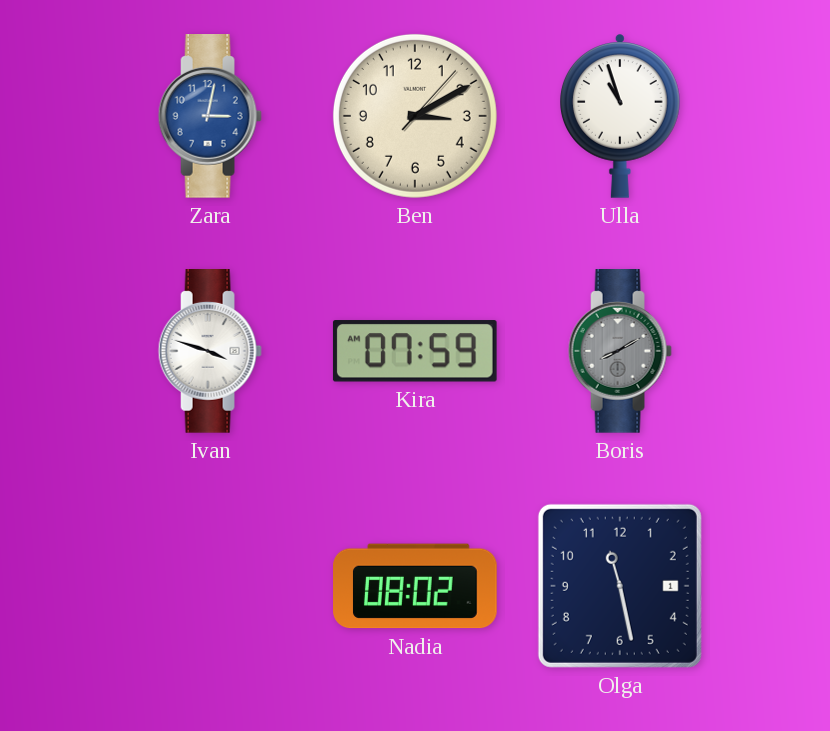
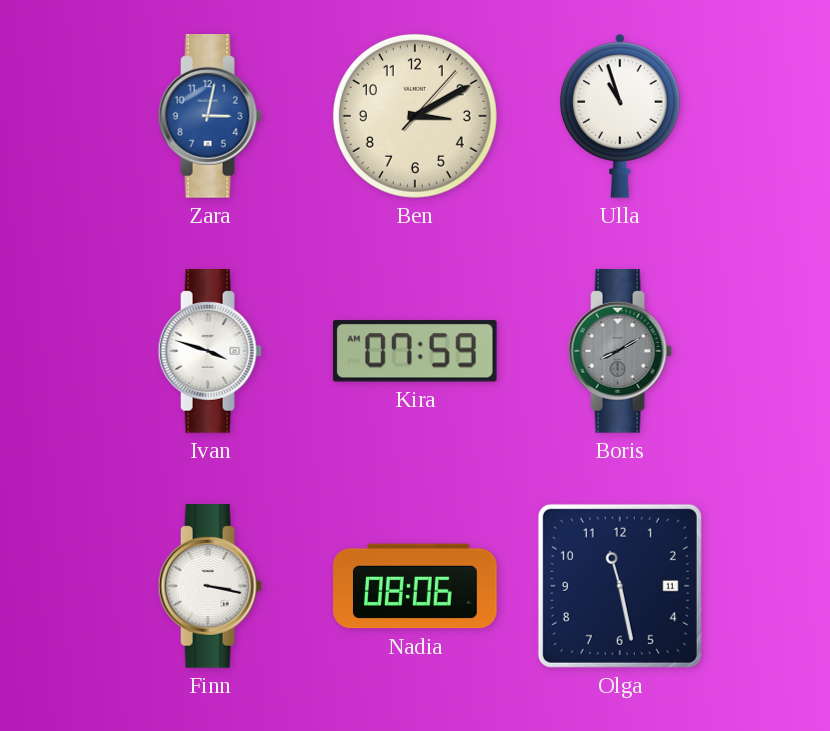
Finn: none -> 3:17
Nadia: 08:02 -> 08:06
Olga date: 1 -> 11
